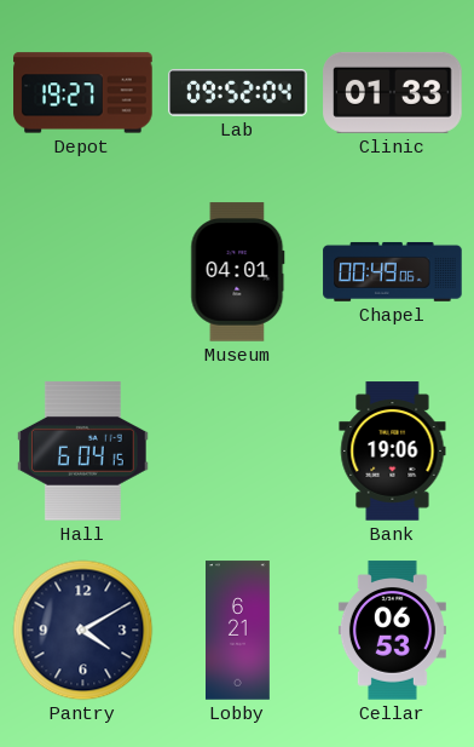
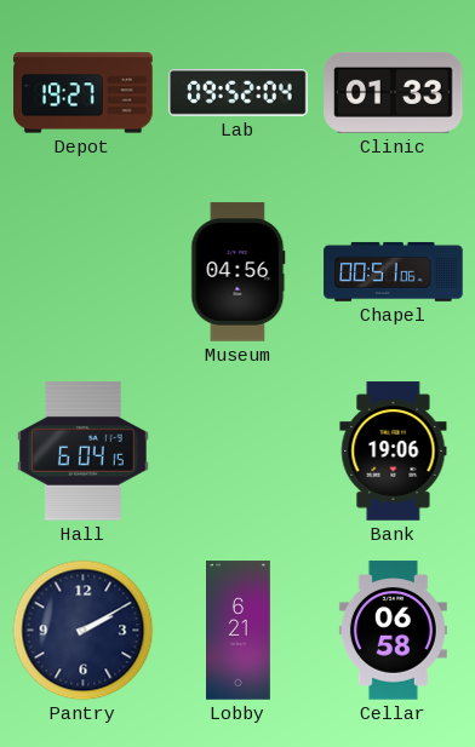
Museum: 04:01 -> 04:56
Chapel: 00:49 -> 00:51
Pantry: 4:10 -> 2:10
Cellar: 06:53 -> 06:58
